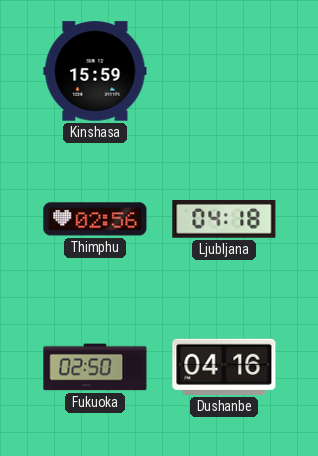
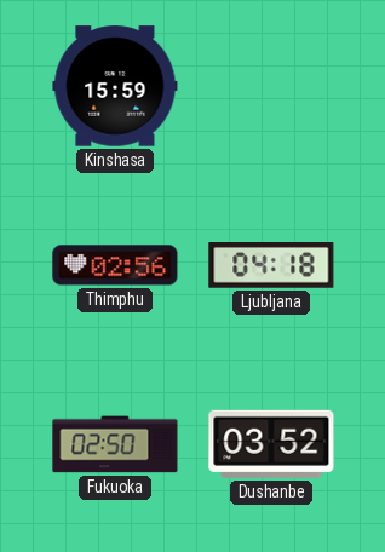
Dushanbe: 04:16 -> 03:52
